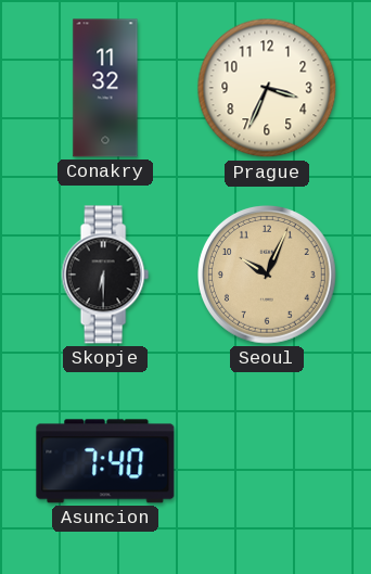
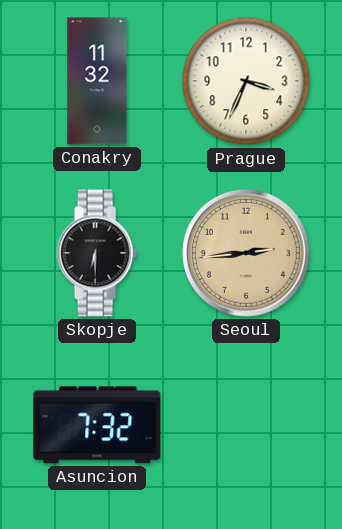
Seoul: 10:04 -> 2:44
Asuncion: 7:40 -> 7:32
